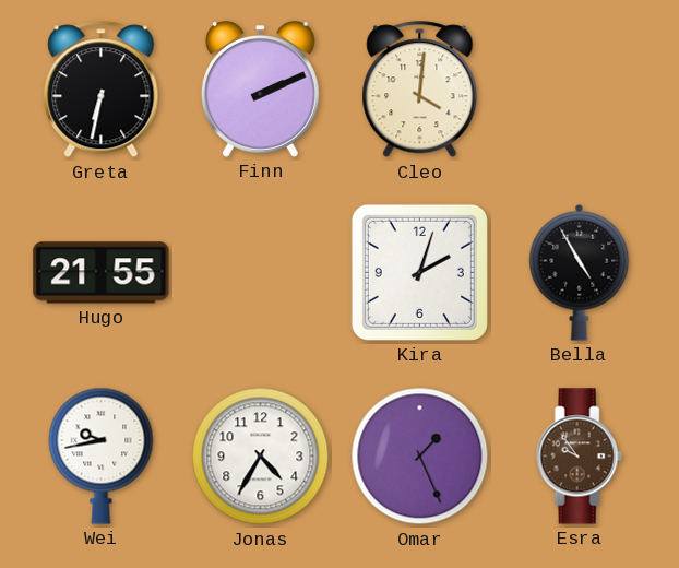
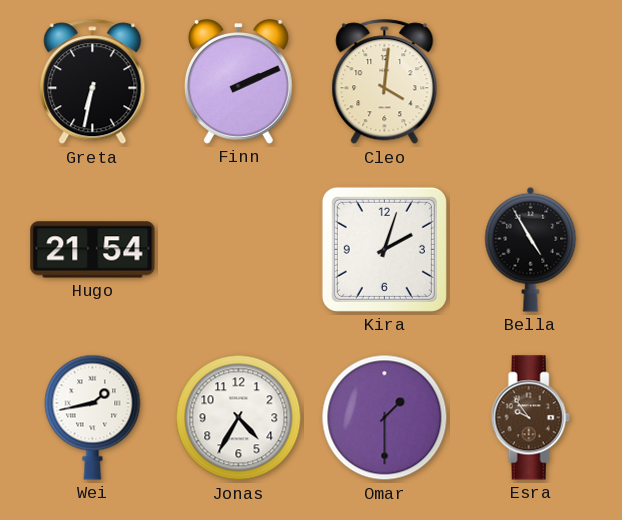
Hugo: 21:55 -> 21:54
Wei: 9:43 -> 1:43
Omar: 1:26 -> 1:30
